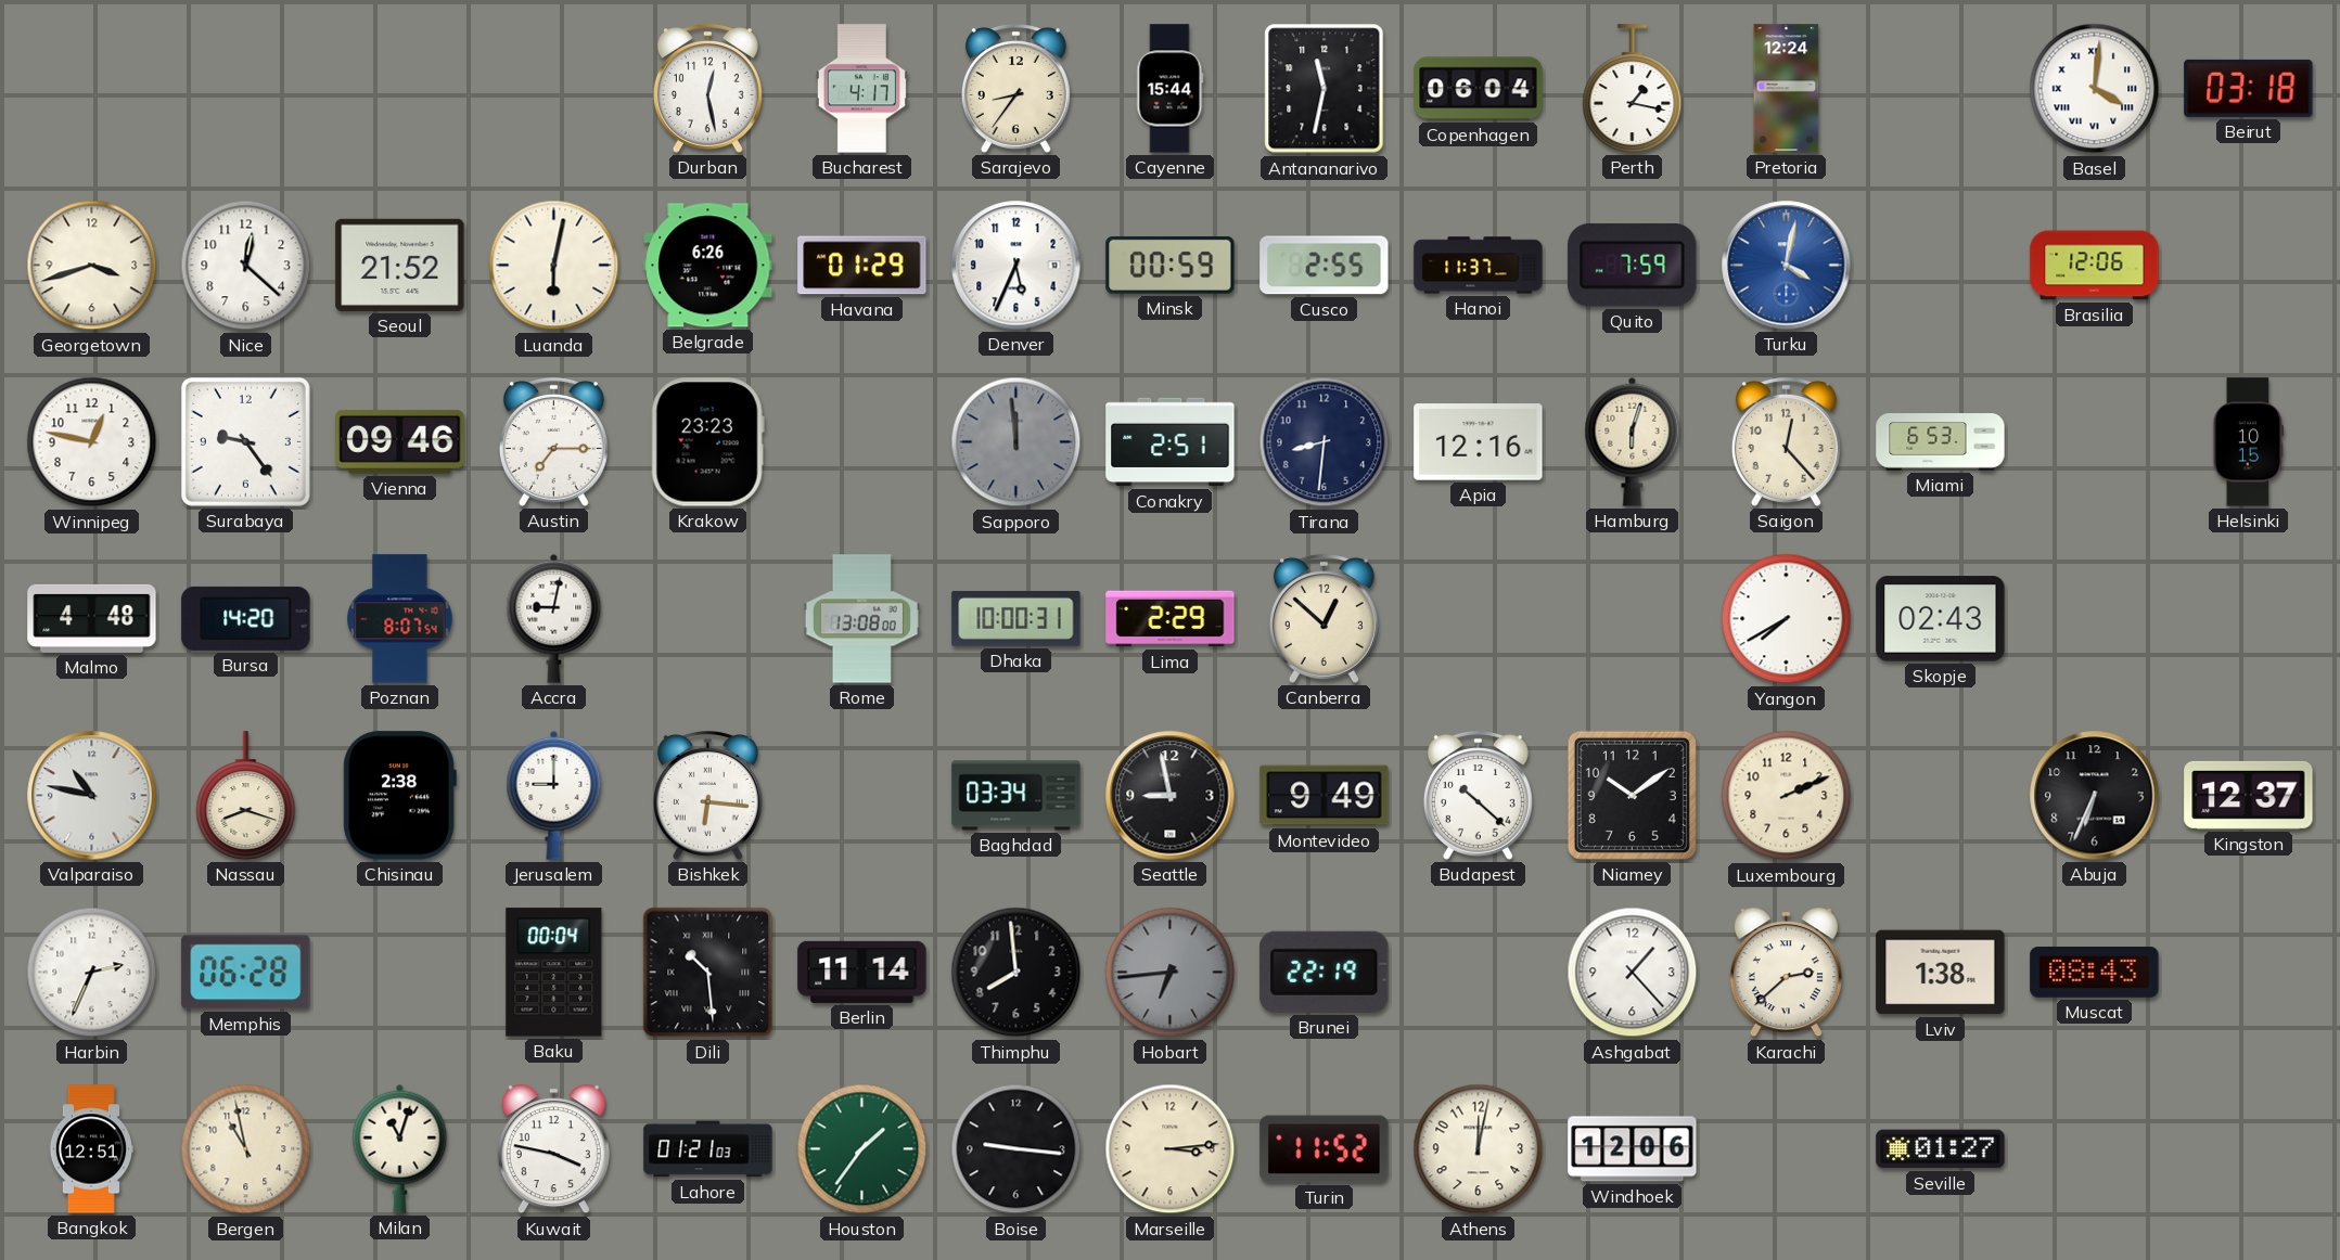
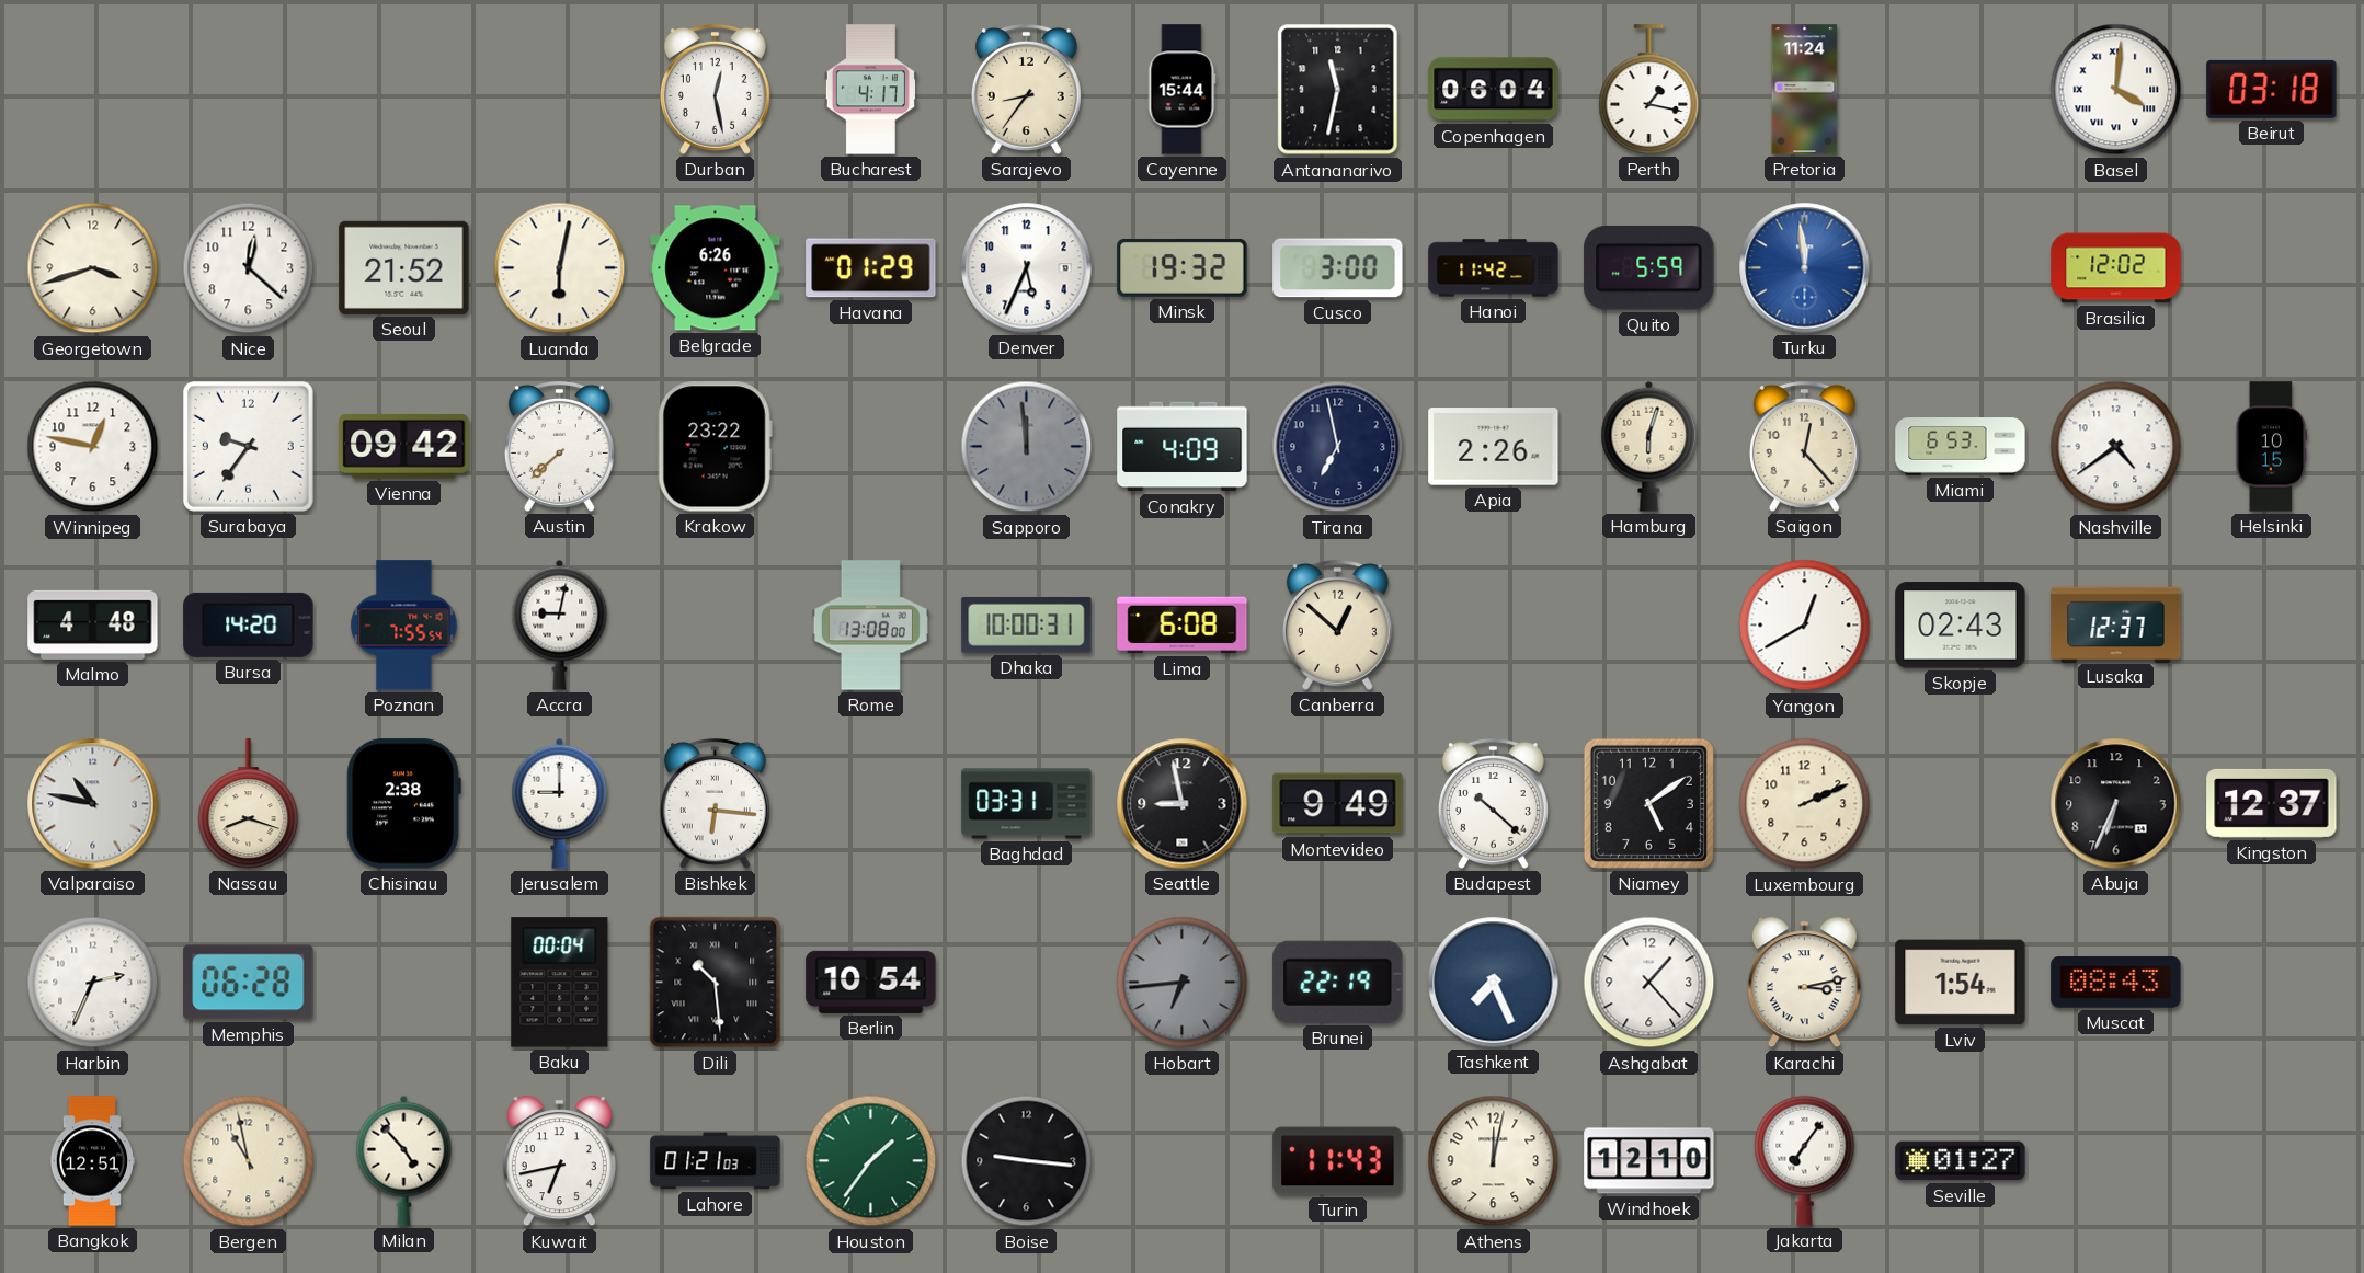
Pretoria: 12:24 -> 11:24
Minsk: 00:59 -> 19:32
Cusco: 2:55 -> 3:00
Hanoi: 11:37 -> 11:42
Quito: 7:59 -> 5:59
Turku: 4:02 -> 11:59
Brasilia: 12:06 -> 12:02
Surabaya: 9:24 -> 9:36
Vienna: 09:46 -> 09:42
Austin: 7:15 -> 7:38
Krakow: 23:23 -> 23:22
Conakry: 2:51 -> 4:09
Tirana: 8:31 -> 6:58
Apia: 12:16 -> 2:26
Nashville: none -> 4:39
Poznan: 8:07 -> 7:55
Lima: 2:29 -> 6:08
Yangon: 7:40 -> 12:40
Lusaka: none -> 12:37
Baghdad: 03:34 -> 03:31
Niamey: 10:09 -> 5:09
Berlin: 11:14 -> 10:54
Thimphu: 7:59 -> none
Tashkent: none -> 7:26
Karachi: 2:38 -> 3:13
Lviv: 1:38 -> 1:54
Milan: 11:03 -> 4:53
Kuwait: 3:47 -> 6:43
Marseille: 3:14 -> none
Turin: 11:52 -> 11:43
Windhoek: 12:06 -> 12:10
Jakarta: none -> 7:06
